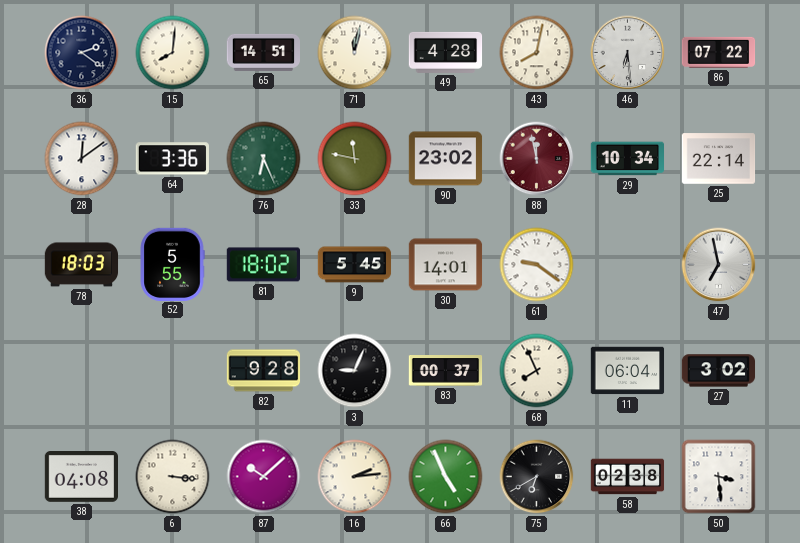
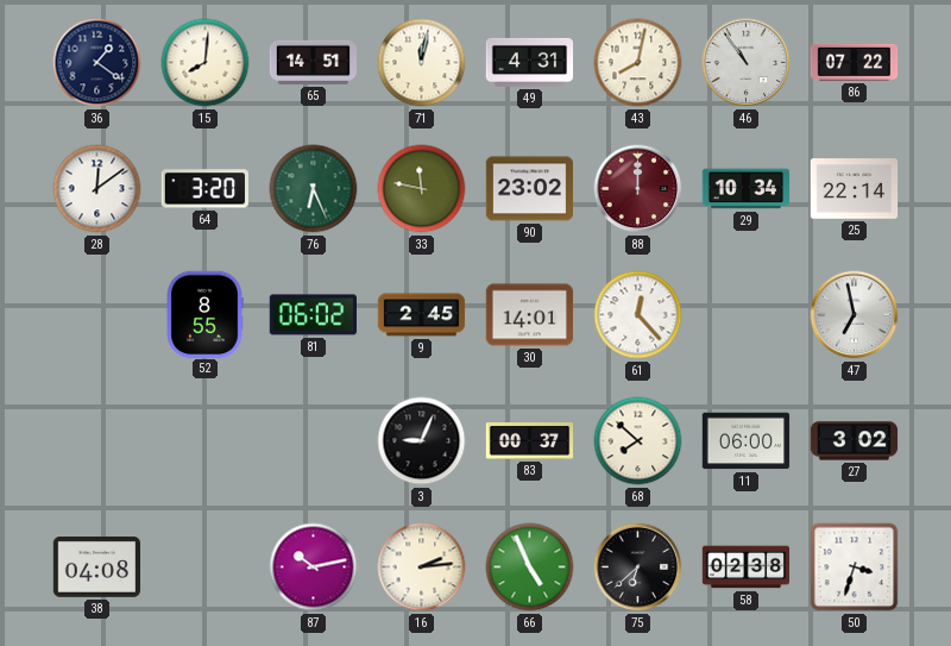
36: 2:21 -> 1:21
49: 4:28 -> 4:31
46: 6:29 -> 10:54
64: 3:36 -> 3:20
88: 11:58 -> 12:00
78: 18:03 -> none
52: 5:55 -> 8:55
81: 18:02 -> 06:02
9: 5:45 -> 2:45
61: 9:21 -> 12:23
82: 9:28 -> none
68: 7:56 -> 7:52
11: 06:04 -> 06:00
6: 3:16 -> none
87: 10:08 -> 10:13
75: 6:40 -> 6:38
50: 3:29 -> 3:33
